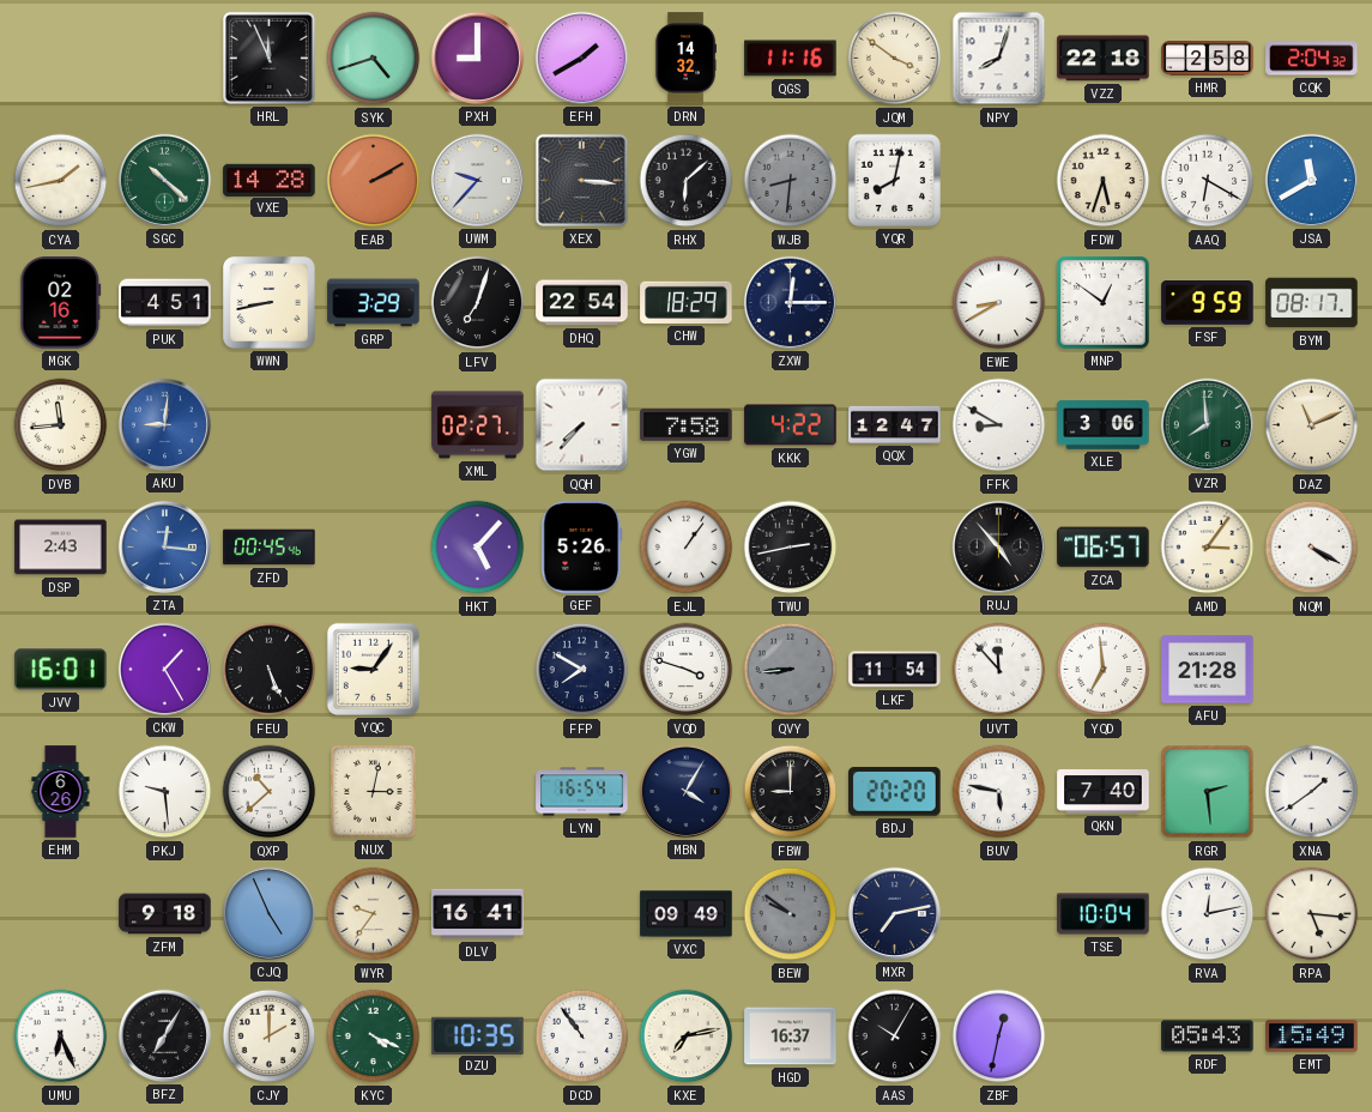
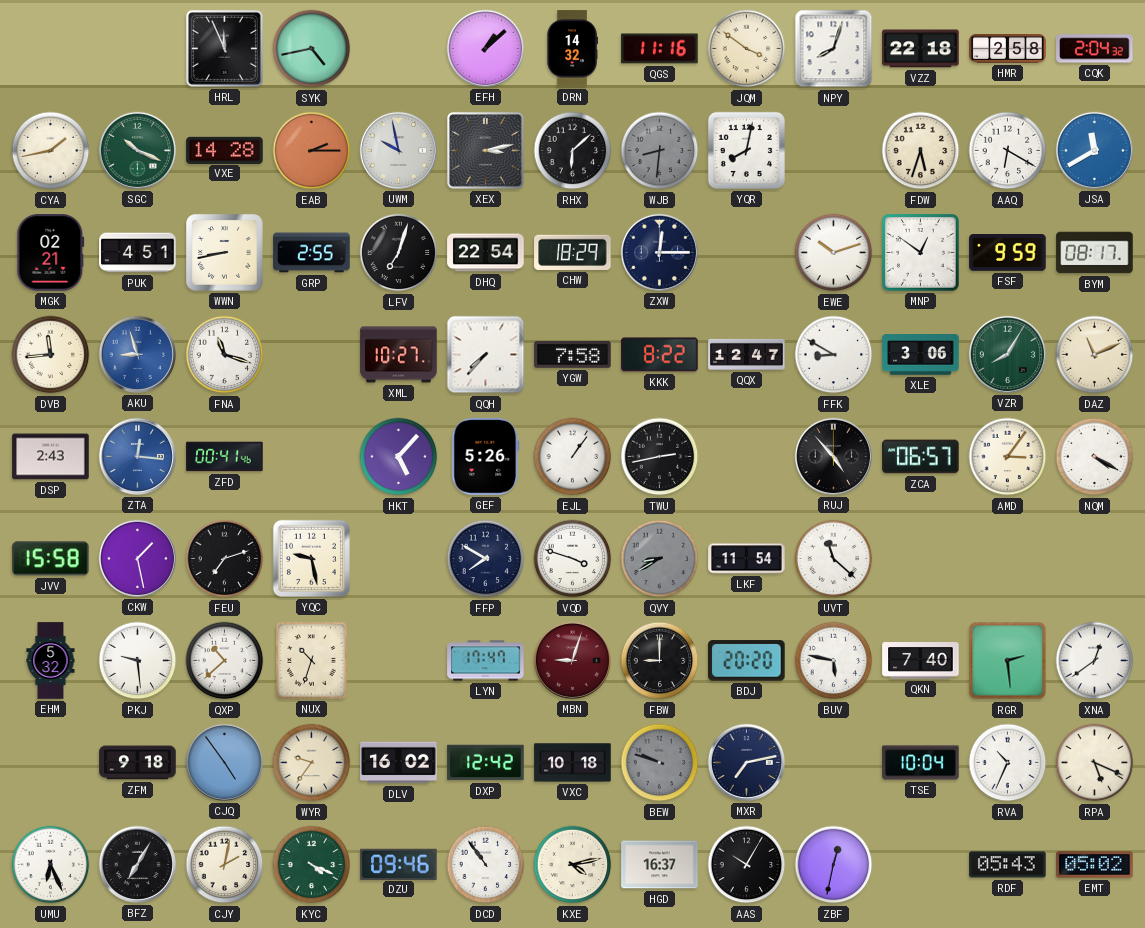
SYK: 4:42 -> 4:43
PXH: 9:00 -> none
EFH: 1:40 -> 1:08
SGC: 10:22 -> 10:19
EAB: 2:10 -> 2:15
UWM: 9:37 -> 9:58
XEX: 3:16 -> 3:13
MGK: 02:16 -> 02:21
GRP: 3:29 -> 2:55
EWE: 8:40 -> 10:12
AKU: 9:01 -> 8:57
FNA: none -> 11:18
XML: 02:27 -> 10:27
KKK: 4:22 -> 8:22
VZR: 7:59 -> 8:05
ZFD: 00:45 -> 00:41
JVV: 16:01 -> 15:58
CKW: 1:25 -> 1:28
FEU: 5:26 -> 7:12
YQC: 9:06 -> 9:28
QVY: 8:44 -> 8:40
UVT: 11:53 -> 11:22
YQD: 6:59 -> none
AFU: 21:28 -> none
EHM: 6:26 -> 5:32
NUX: 3:02 -> 10:33
LYN: 16:54 -> 17:47
MBN: 4:05 -> 9:03
MBN dial: navy -> burgundy
XNA: 1:39 -> 12:39
CJQ: 4:56 -> 4:54
DLV: 16:41 -> 16:02
DXP: none -> 12:42
VXC: 09:49 -> 10:18
BEW: 9:51 -> 9:48
RVA: 12:13 -> 10:34
RPA: 5:16 -> 5:19
CJY: 2:00 -> 2:02
DZU: 10:35 -> 09:46
KXE: 7:13 -> 4:13
EMT: 15:49 -> 05:02
